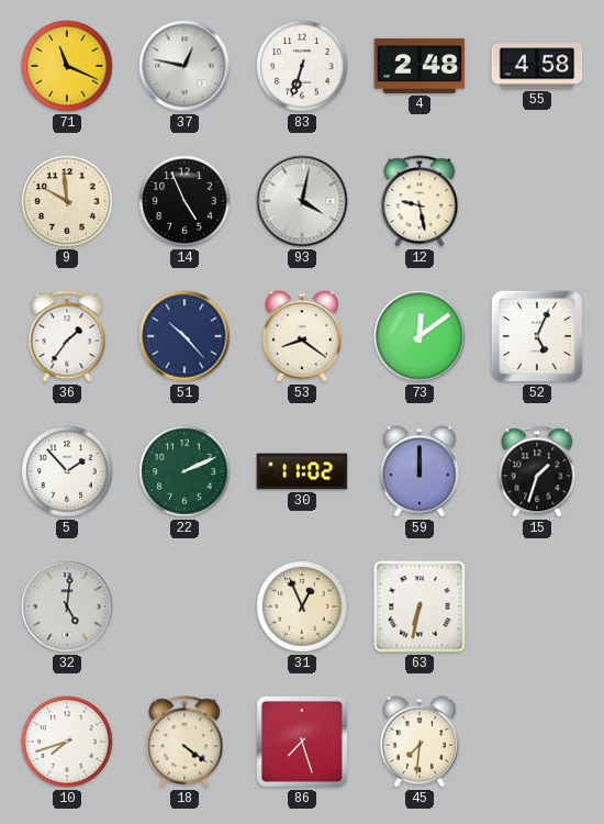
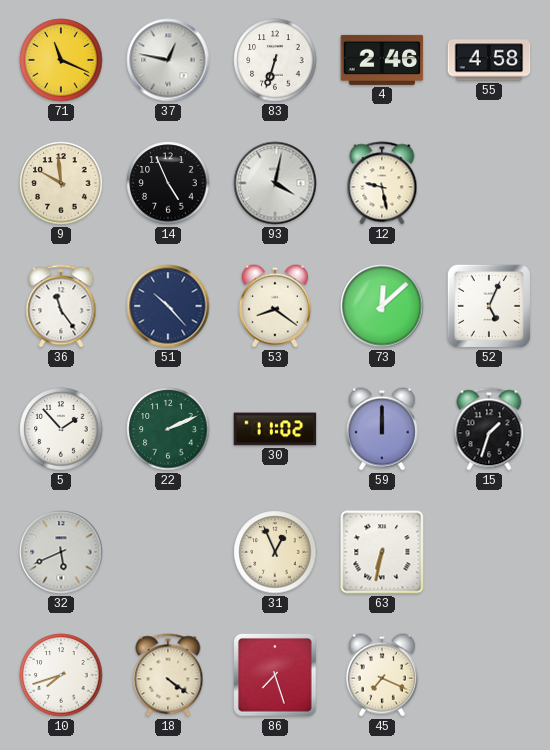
4: 2:48 -> 2:46
36: 1:36 -> 11:24
73: 12:09 -> 12:08
32: 5:01 -> 5:41
45: 7:31 -> 7:19
